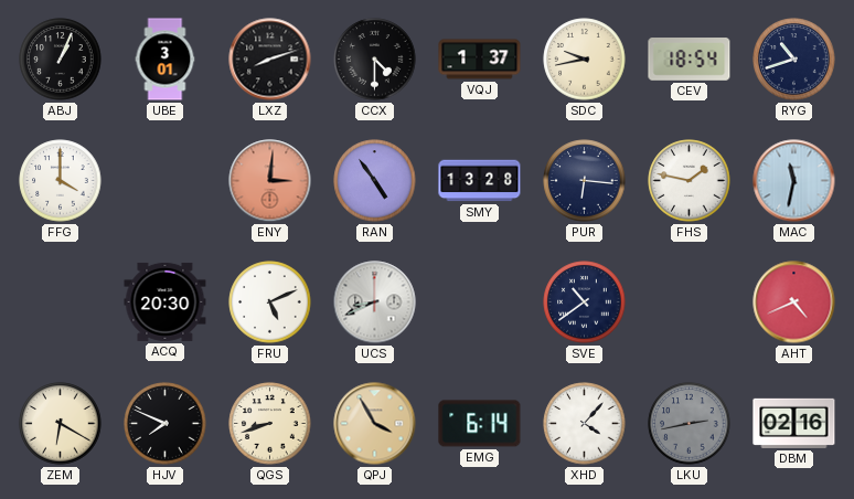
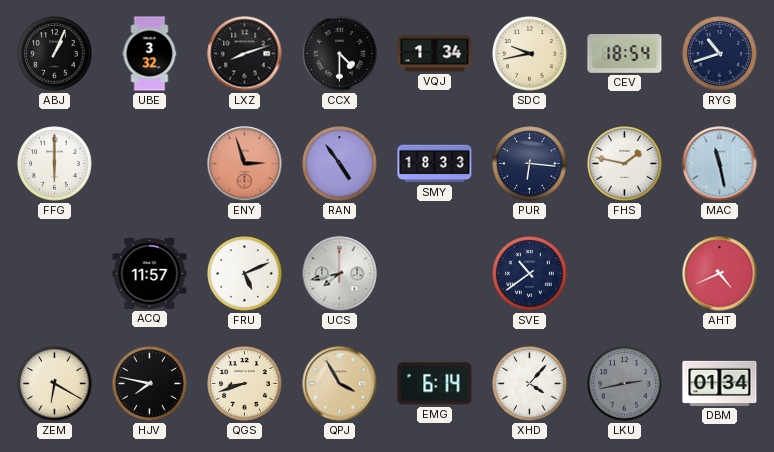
UBE: 3:01 -> 3:32
VQJ: 1:37 -> 1:34
FFG: 4:00 -> 6:00
ENY: 3:01 -> 2:57
SMY: 13:28 -> 18:33
MAC: 11:32 -> 11:28
ACQ: 20:30 -> 11:57
UCS: 8:41 -> 7:43
HJV: 7:49 -> 7:47
DBM: 02:16 -> 01:34
